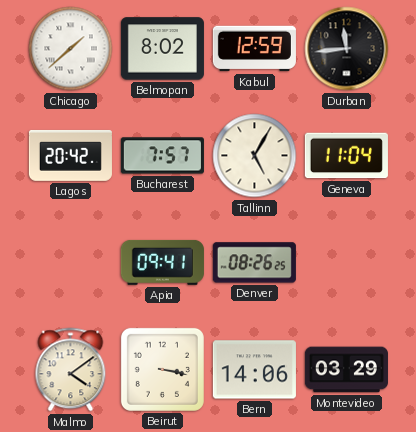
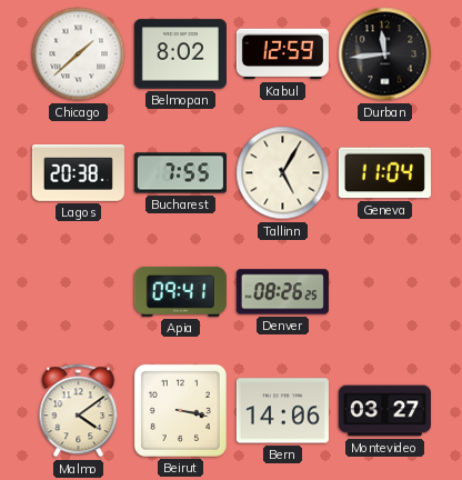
Lagos: 20:42 -> 20:38
Bucharest: 7:57 -> 7:55
Montevideo: 03:29 -> 03:27
